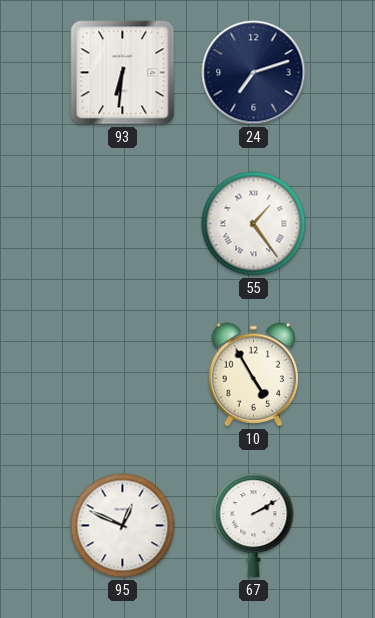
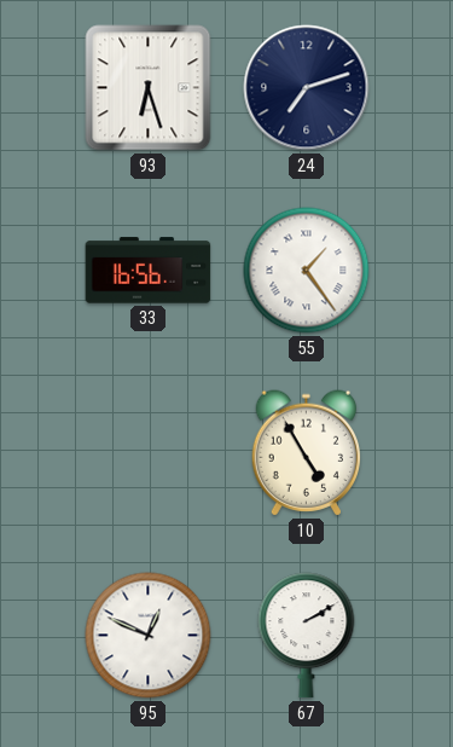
93: 6:31 -> 6:27
33: none -> 16:56
